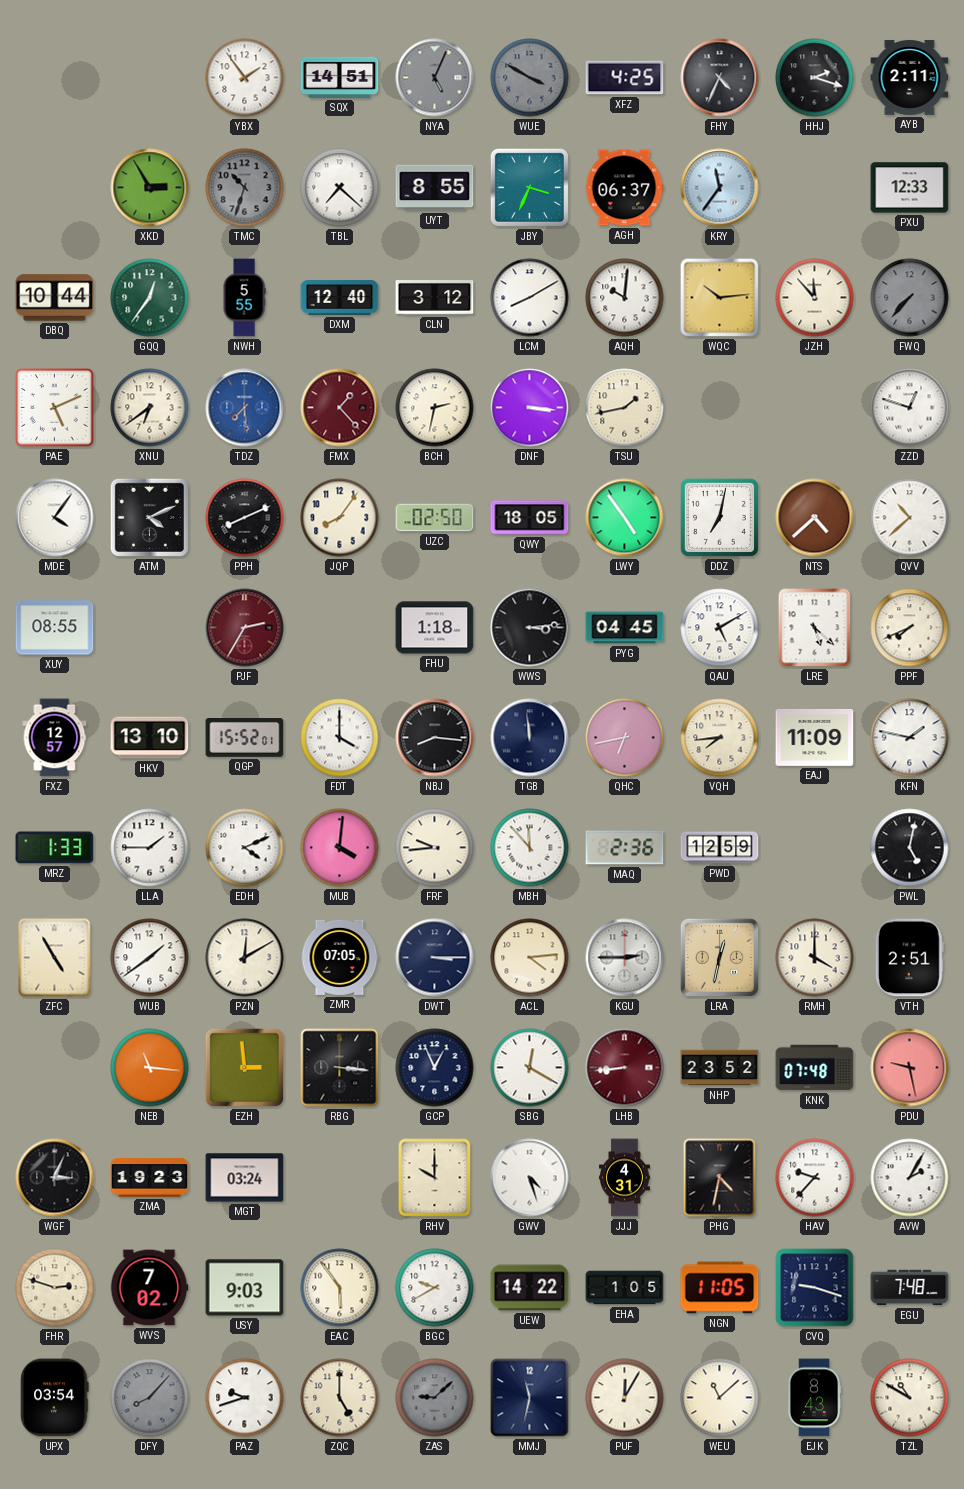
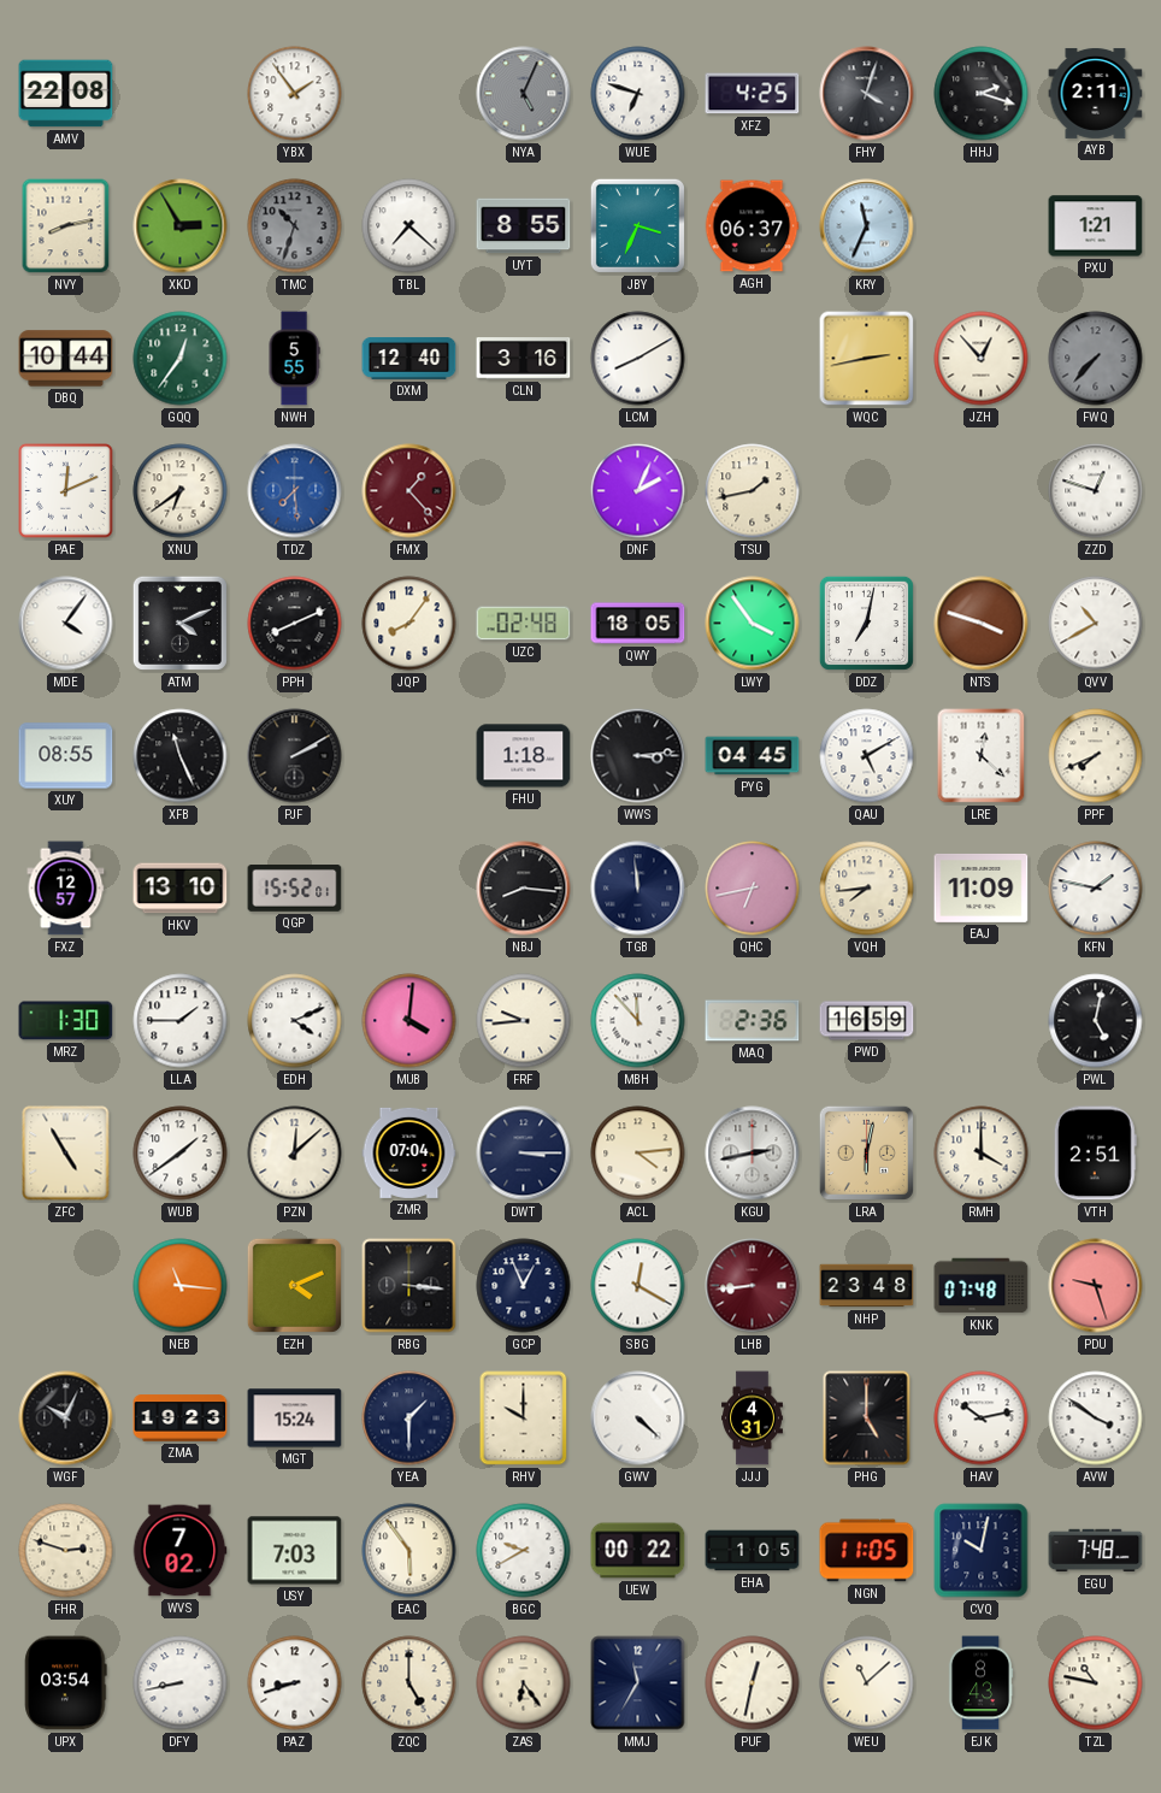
AMV: none -> 22:08
SQX: 14:51 -> none
WUE: 3:50 -> 6:48
WUE dial: grey -> white
FHY: 4:34 -> 4:03
NVY: none -> 8:13
KRY: 11:36 -> 11:34
PXU: 12:33 -> 1:21
CLN: 3:12 -> 3:16
AQH: 10:01 -> none
WQC: 10:14 -> 2:43
JZH: 11:53 -> 12:53
PAE: 5:11 -> 12:11
BCH: 2:32 -> none
DNF: 3:16 -> 2:04
UZC: 02:50 -> 02:48
LWY: 4:54 -> 3:54
NTS: 4:38 -> 3:48
QVV: 10:38 -> 10:40
XFB: none -> 11:26
PJF: 2:35 -> 2:10
PJF dial: burgundy -> black
LRE: 5:22 -> 12:22
FDT: 4:00 -> none
MRZ: 1:33 -> 1:30
PWD: 12:59 -> 16:59
PZN: 12:10 -> 12:08
ZMR: 07:05 -> 07:04
KGU: 2:45 -> 2:43
LRA: 12:32 -> 6:02
EZH: 2:59 -> 4:11
NHP: 23:52 -> 23:48
PDU: 9:28 -> 9:27
WGF: 3:04 -> 10:04
MGT: 03:24 -> 15:24
YEA: none -> 1:30
GWV: 4:27 -> 4:22
PHG: 4:32 -> 5:00
HAV: 9:37 -> 10:13
AVW: 2:05 -> 3:51
USY: 9:03 -> 7:03
UEW: 14:22 -> 00:22
CVQ: 9:18 -> 10:02
DFY: 8:07 -> 8:43
DFY dial: grey -> white
PAZ: 9:42 -> 8:42
ZAS: 9:08 -> 6:24
ZAS dial: grey -> cream
MMJ: 11:32 -> 11:35
PUF: 12:05 -> 12:32
TZL: 10:50 -> 10:47
